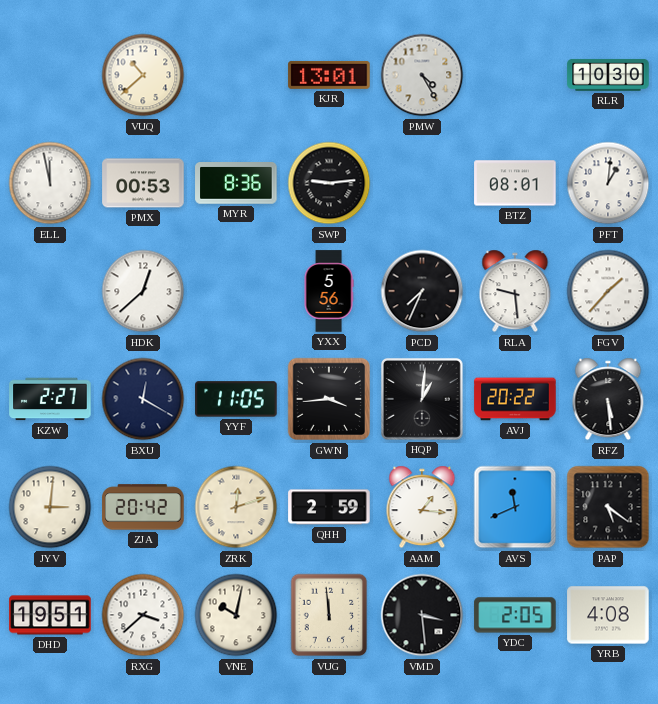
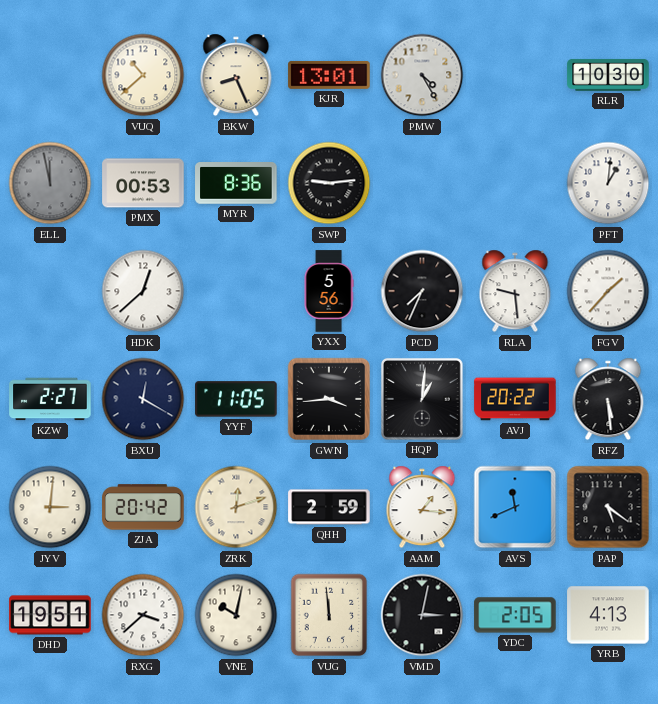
BKW: none -> 8:26
ELL dial: white -> grey
BTZ: 08:01 -> none
VMD: 3:29 -> 3:02
YRB: 4:08 -> 4:13
